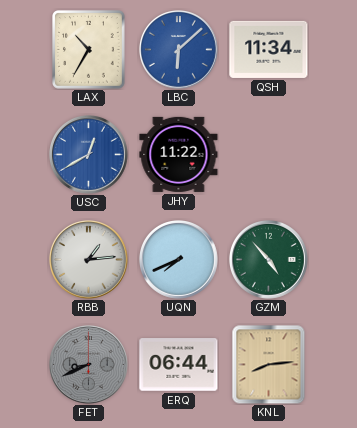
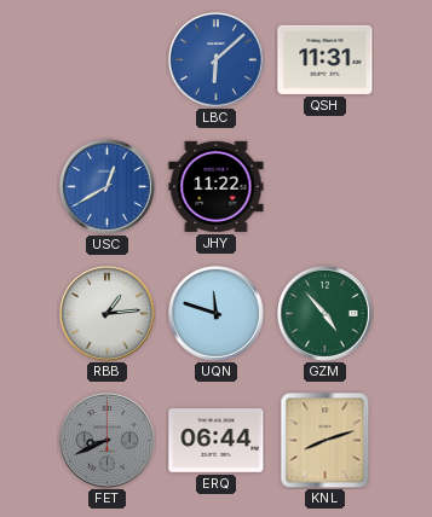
LAX: 10:35 -> none
QSH: 11:34 -> 11:31
UQN: 7:41 -> 11:48
KNL: 8:14 -> 8:12
